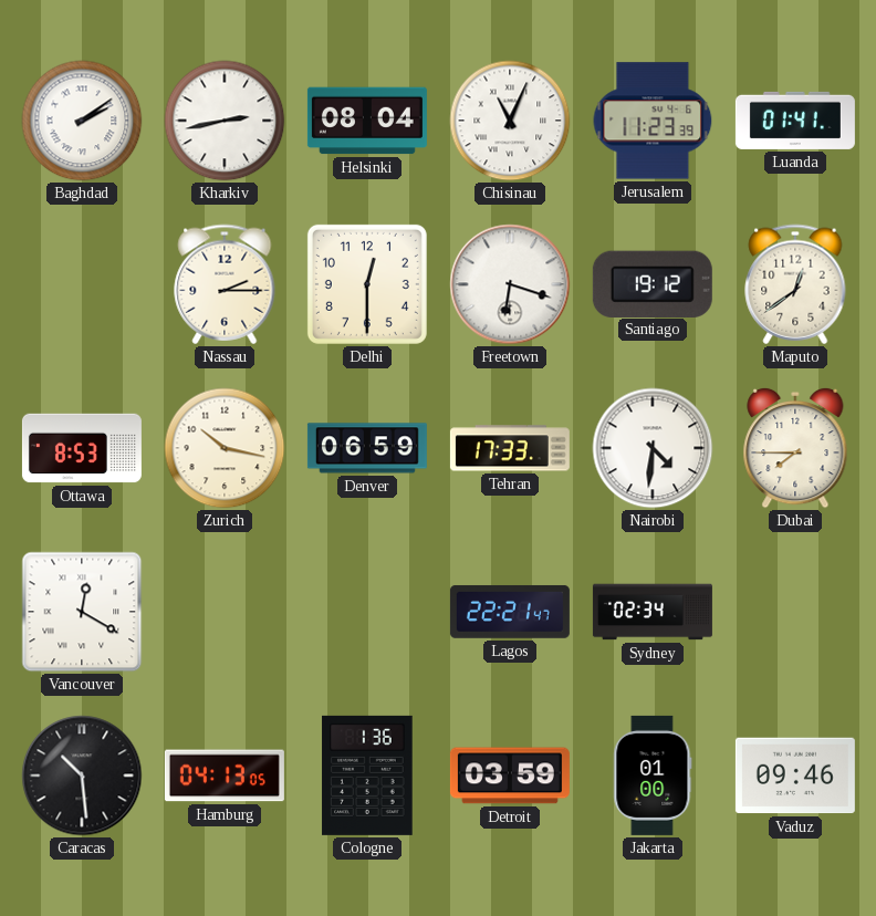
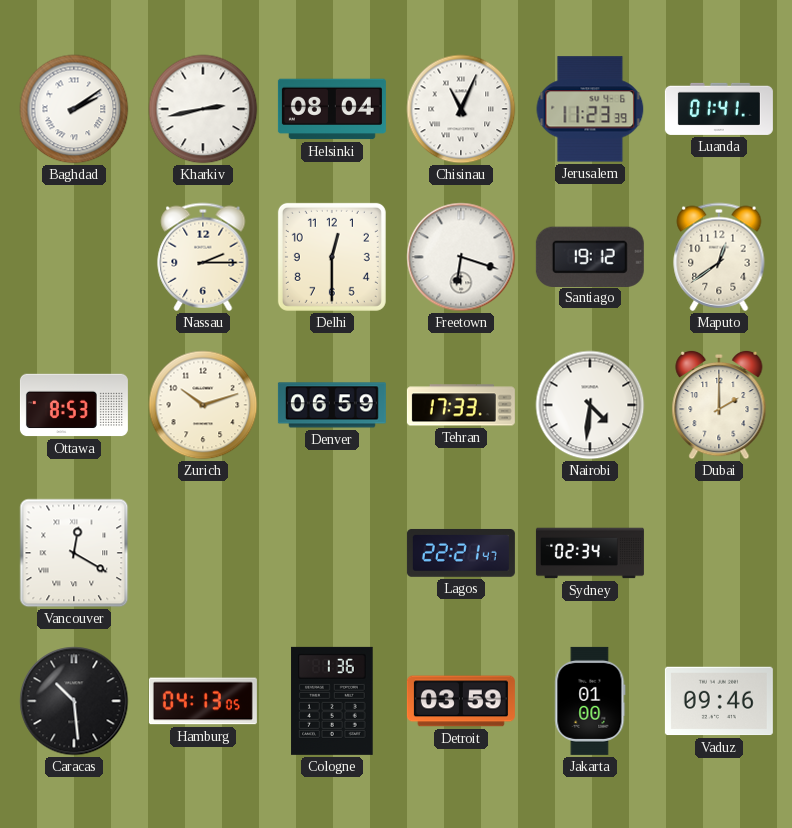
Zurich: 10:17 -> 10:12
Dubai: 7:45 -> 2:00
